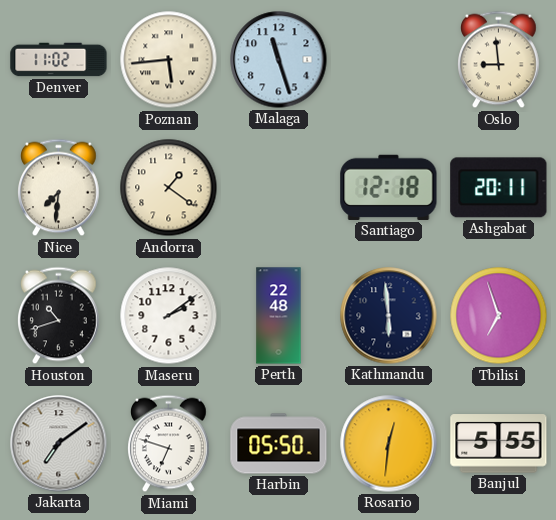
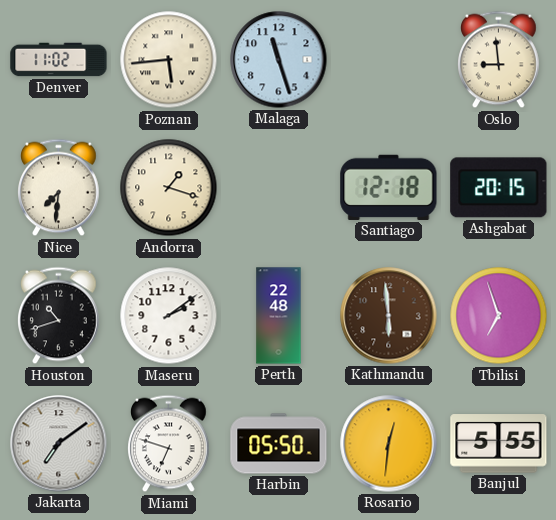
Andorra: 1:21 -> 1:18
Ashgabat: 20:11 -> 20:15
Kathmandu dial: navy -> brown
